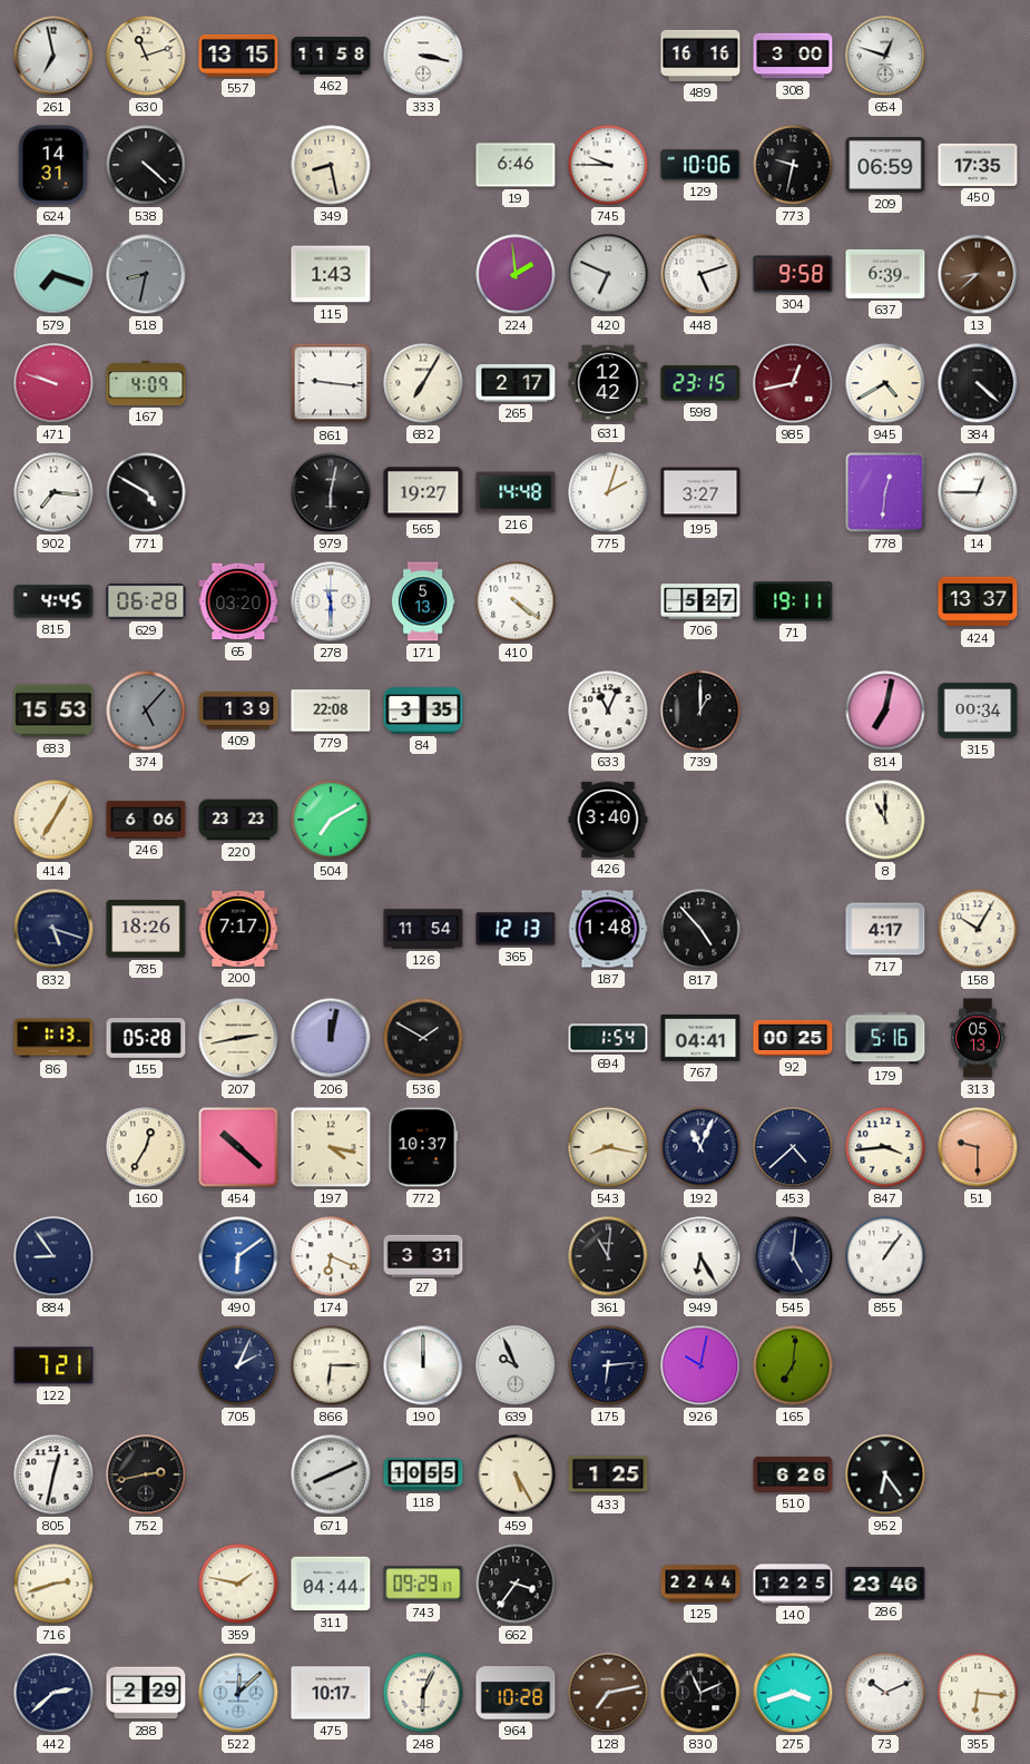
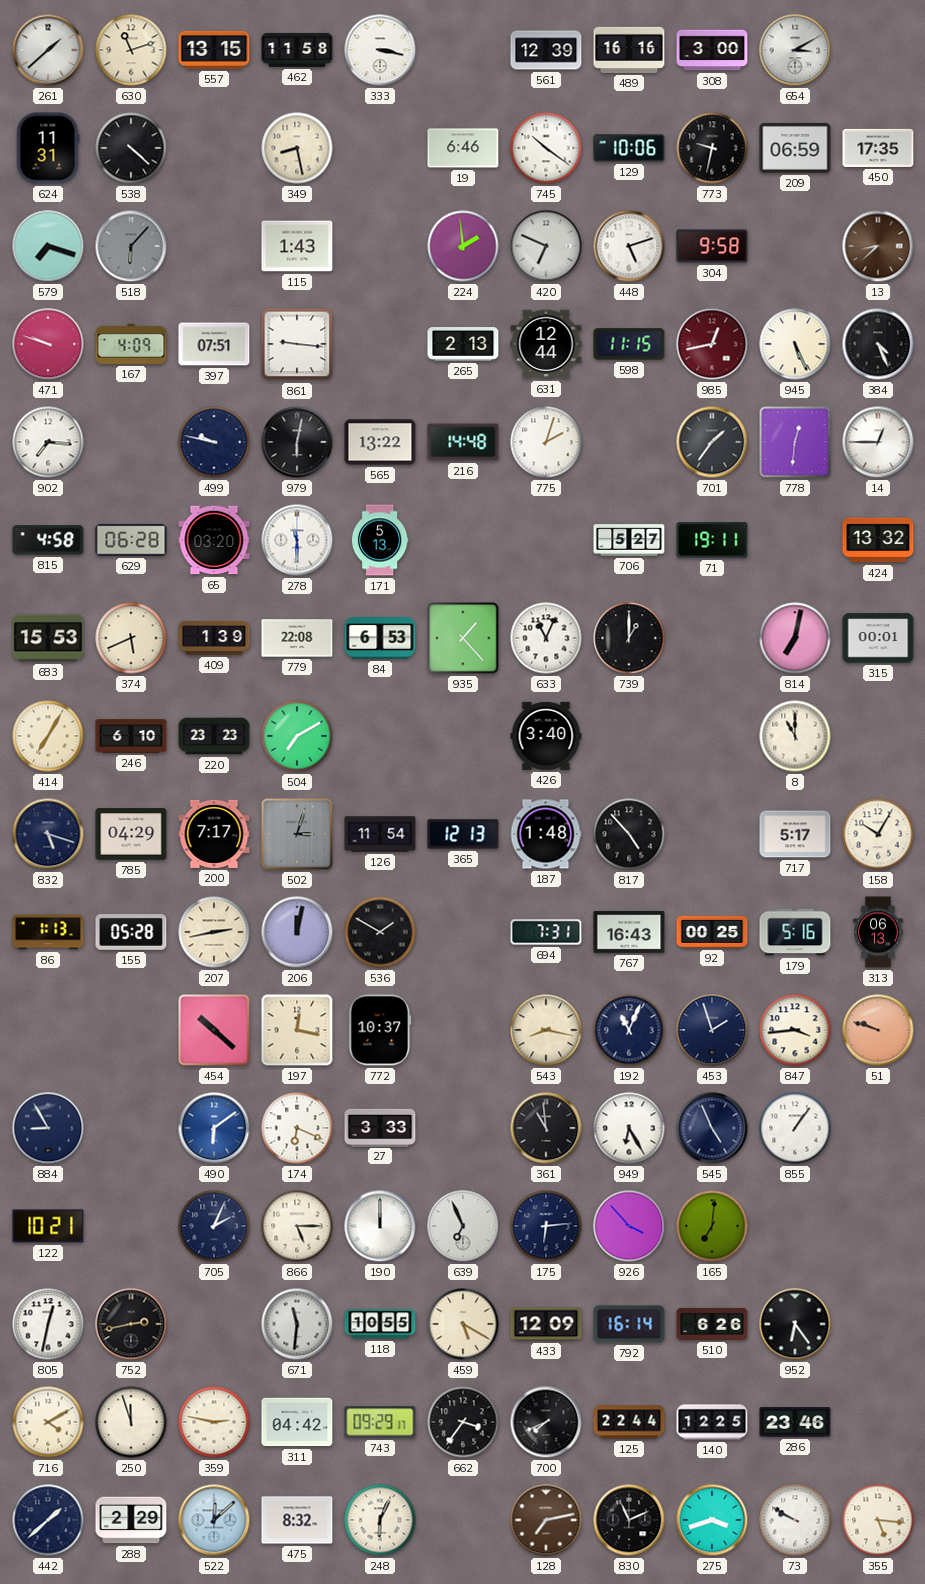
261: 6:58 -> 1:38
561: none -> 12:39
654: 12:48 -> 3:10
624: 14:31 -> 11:31
745: 9:45 -> 10:21
518: 8:32 -> 6:07
637: 6:39 -> none
397: none -> 07:51
682: 7:05 -> none
265: 2:17 -> 2:13
631: 12:42 -> 12:44
598: 23:15 -> 11:15
945: 4:40 -> 5:26
384: 4:22 -> 4:26
771: 4:50 -> none
499: none -> 9:47
565: 19:27 -> 13:22
195: 3:27 -> none
701: none -> 1:36
815: 4:45 -> 4:58
410: 4:21 -> none
424: 13:37 -> 13:32
374: 5:07 -> 5:41
374 dial: grey -> cream
84: 3:35 -> 6:53
935: none -> 1:23
315: 00:34 -> 00:01
246: 6:06 -> 6:10
785: 18:26 -> 04:29
502: none -> 3:03
717: 4:17 -> 5:17
694: 1:54 -> 7:31
767: 04:41 -> 16:43
313: 05:13 -> 06:13
160: 12:35 -> none
197: 4:17 -> 12:17
453: 4:38 -> 1:57
51: 9:30 -> 9:48
884: 8:54 -> 8:55
27: 3:31 -> 3:33
361: 11:01 -> 10:59
545: 5:01 -> 4:56
122: 7:21 -> 10:21
866: 6:15 -> 5:15
639: 9:56 -> 6:56
926: 10:02 -> 3:53
671: 8:11 -> 11:31
459: 5:25 -> 5:20
433: 1:25 -> 12:09
792: none -> 16:14
716: 2:42 -> 4:10
250: none -> 11:57
359: 1:47 -> 2:47
311: 04:44 -> 04:42
700: none -> 7:41
442: 2:38 -> 1:38
475: 10:17 -> 8:32
964: 10:28 -> none
73: 10:11 -> 9:50
355: 6:16 -> 5:16
